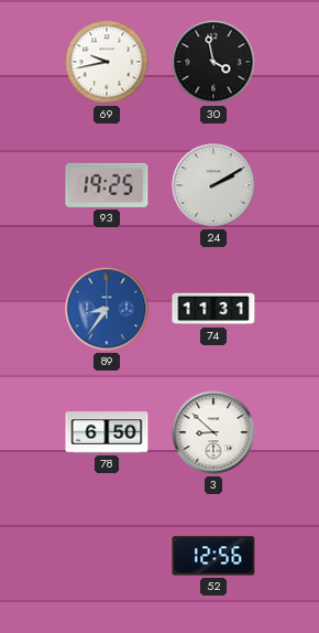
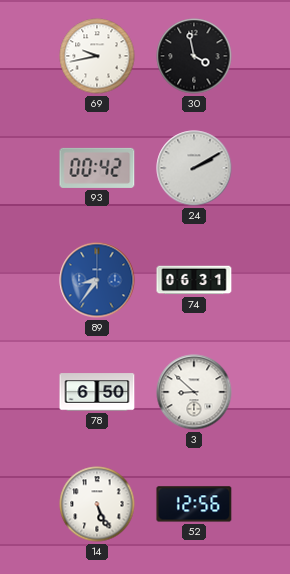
93: 19:25 -> 00:42
74: 11:31 -> 06:31
14: none -> 5:26
